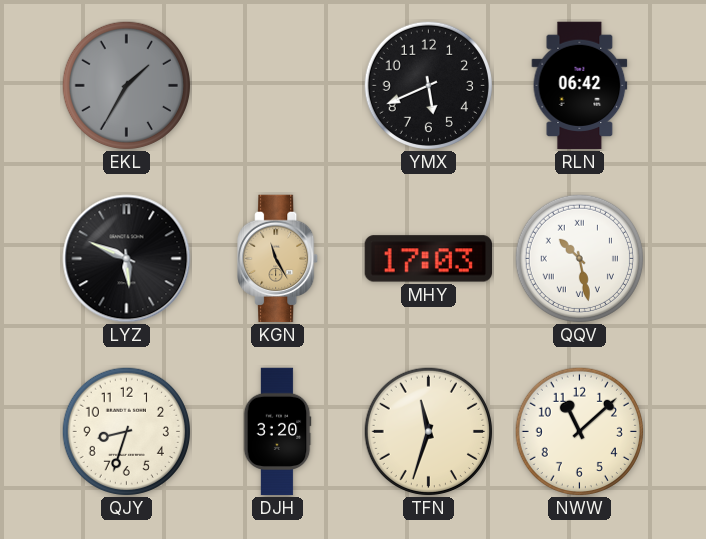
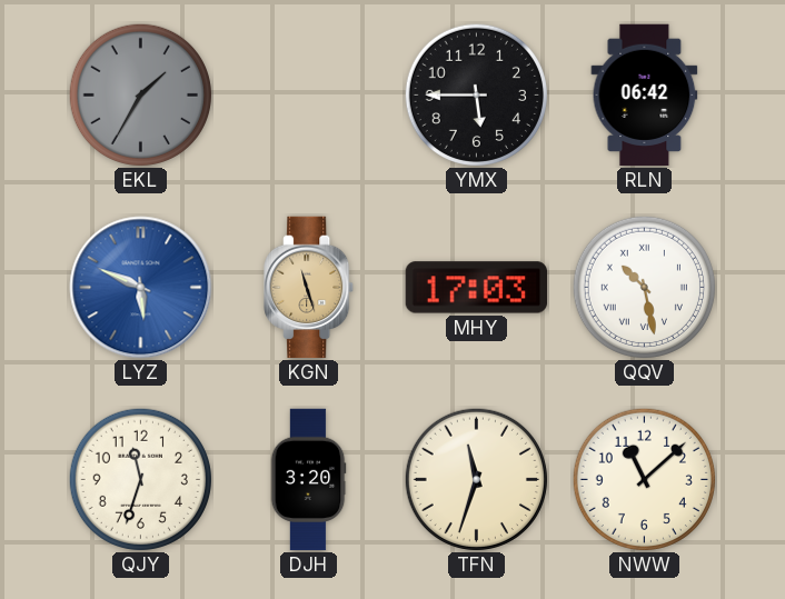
YMX: 5:41 -> 5:45
LYZ dial: black -> blue
KGN: 11:25 -> 11:27
QJY: 8:33 -> 11:33
